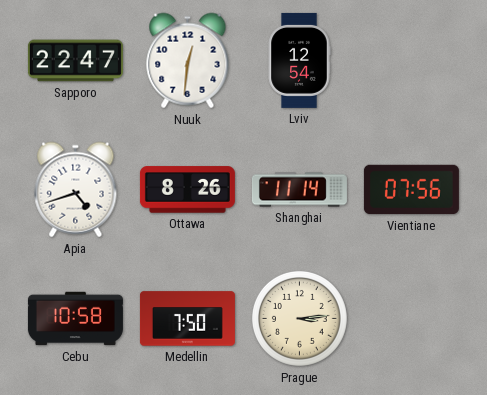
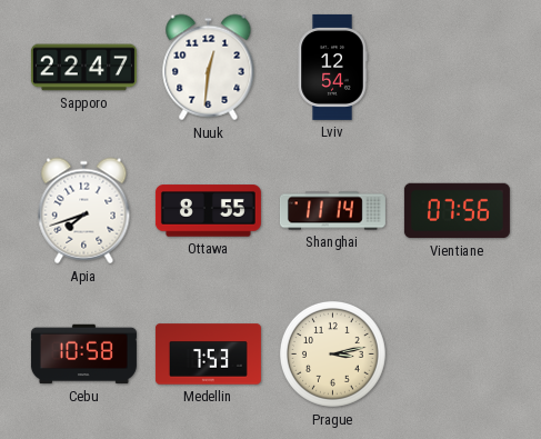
Apia: 4:42 -> 7:42
Ottawa: 8:26 -> 8:55
Medellin: 7:50 -> 7:53
Prague: 3:14 -> 3:13
